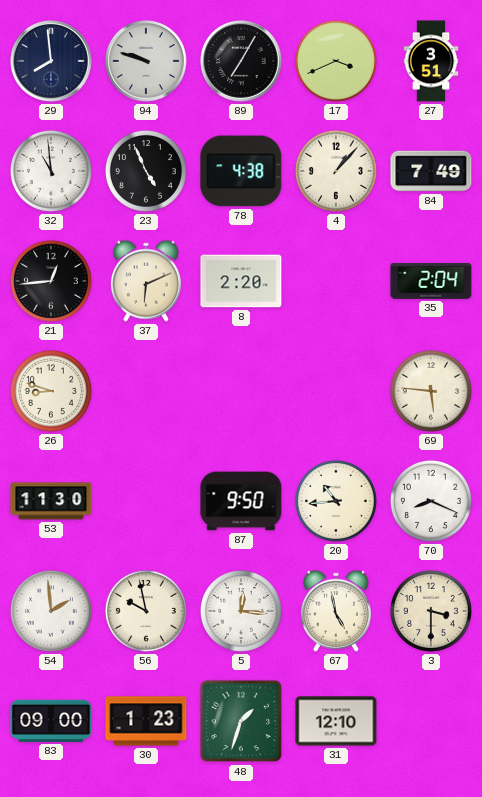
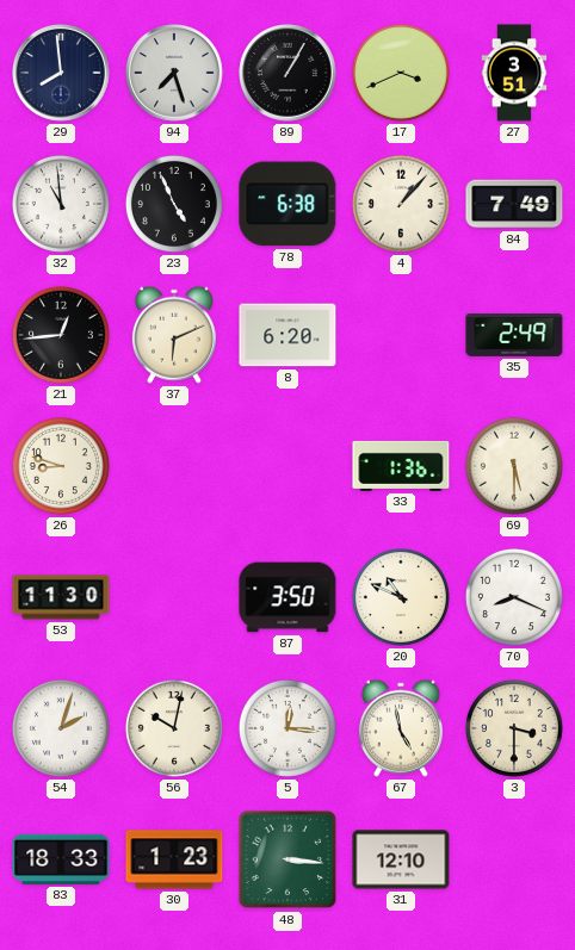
94: 9:48 -> 7:27
89: 7:05 -> 1:05
78: 4:38 -> 6:38
8: 2:20 -> 6:20
35: 2:04 -> 2:49
33: none -> 1:36
69: 5:46 -> 5:30
87: 9:50 -> 3:50
20: 10:44 -> 10:49
54: 1:59 -> 2:03
56: 9:58 -> 10:02
83: 09:00 -> 18:33
48: 1:33 -> 3:16
